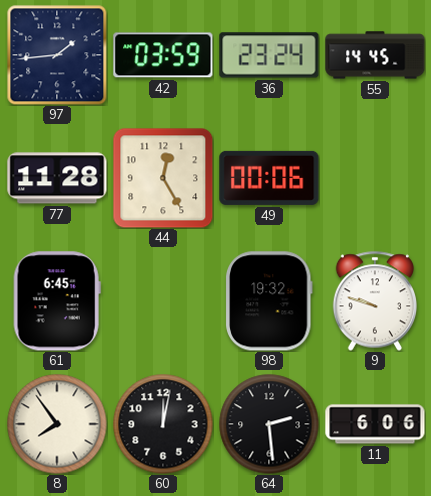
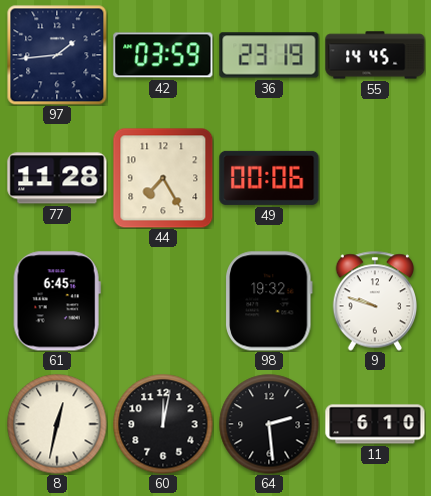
36: 23:24 -> 23:19
44: 12:25 -> 7:25
8: 7:54 -> 12:32
11: 6:06 -> 6:10
